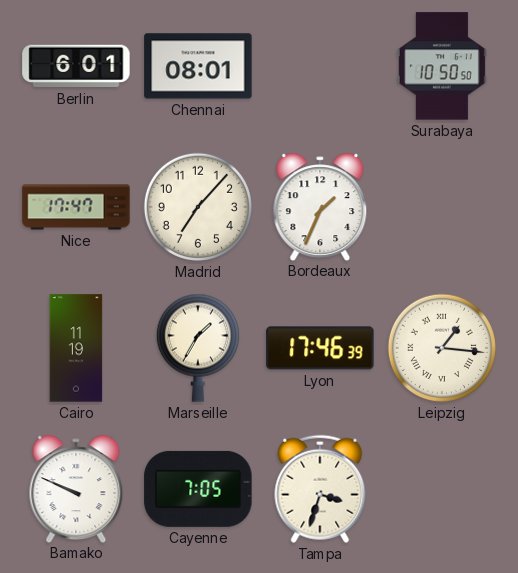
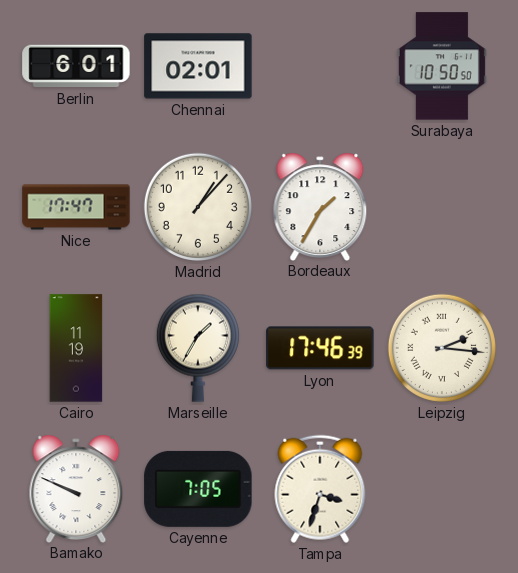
Chennai: 08:01 -> 02:01
Madrid: 7:07 -> 1:07
Bordeaux: 1:34 -> 1:35
Leipzig: 1:16 -> 2:16
